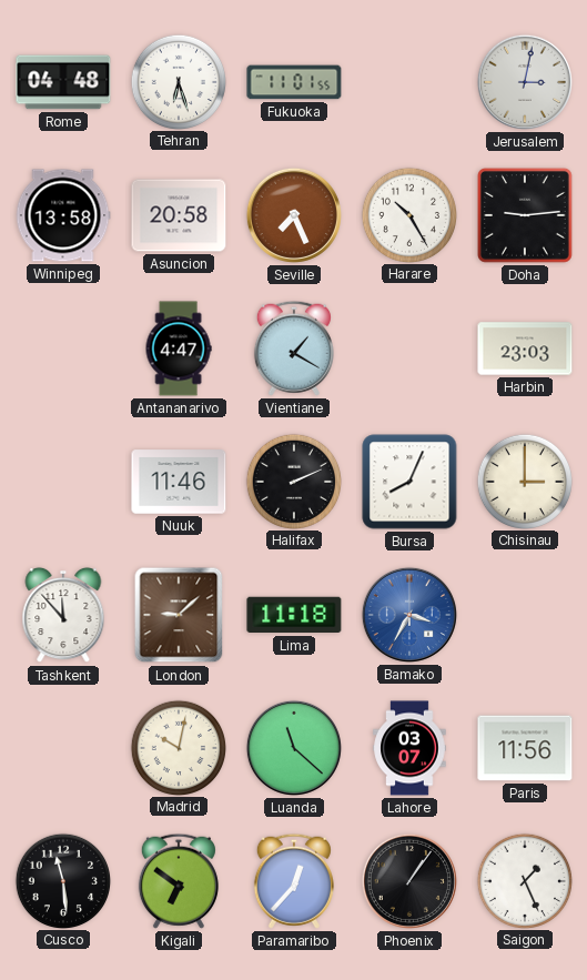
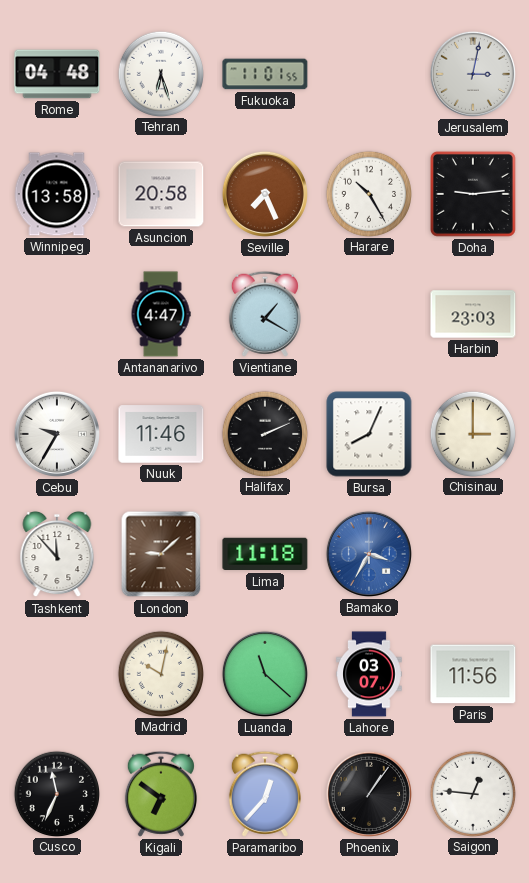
Cebu: none -> 9:35
Cusco: 11:29 -> 11:34
Saigon: 1:26 -> 12:46
